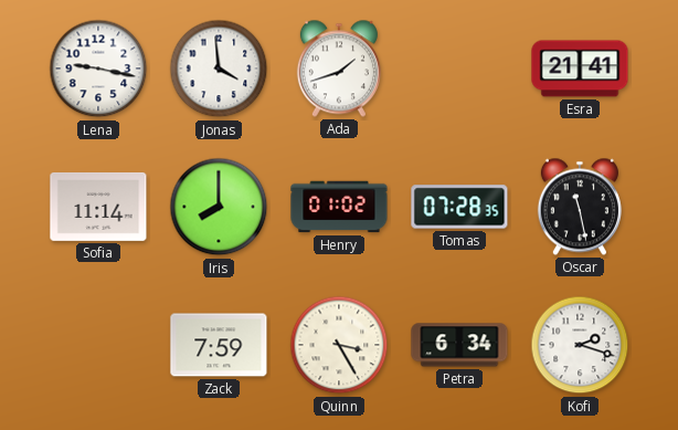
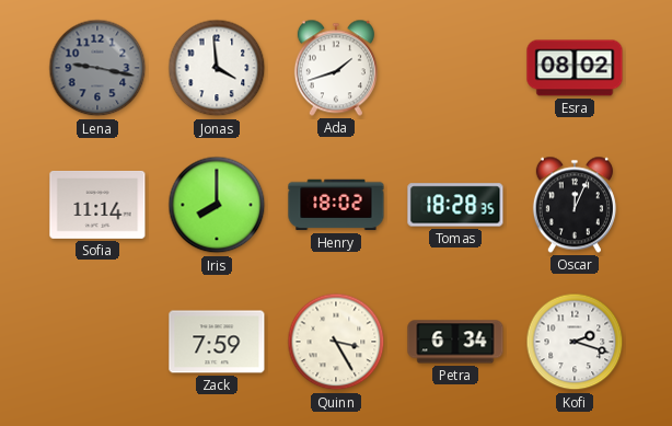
Lena dial: white -> grey
Esra: 21:41 -> 08:02
Henry: 01:02 -> 18:02
Tomas: 07:28 -> 18:28
Oscar: 11:28 -> 12:04
